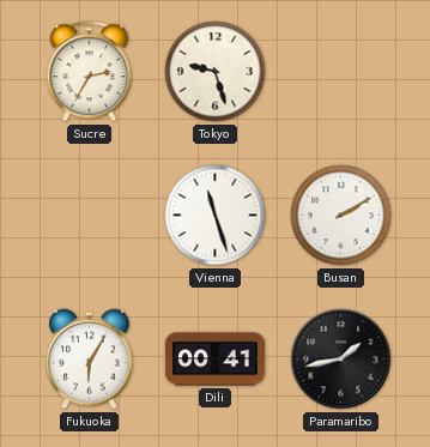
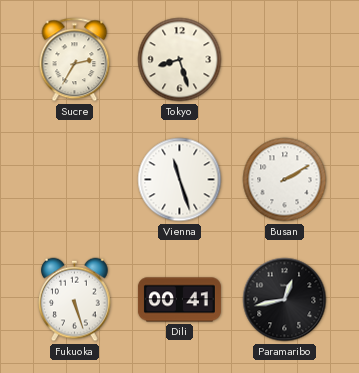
Tokyo: 9:27 -> 8:27
Fukuoka: 6:05 -> 5:27
Paramaribo: 1:43 -> 12:43
